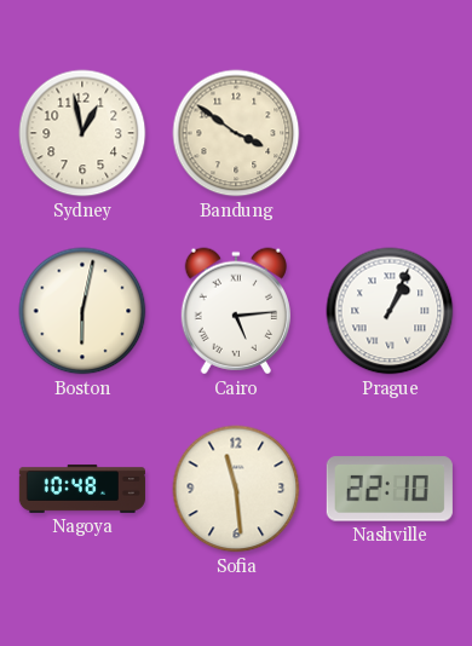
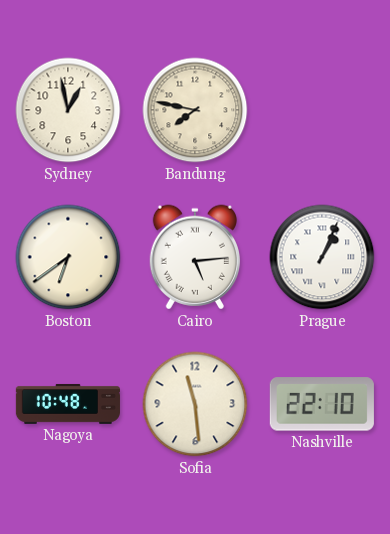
Bandung: 3:51 -> 7:47
Boston: 6:02 -> 6:39
